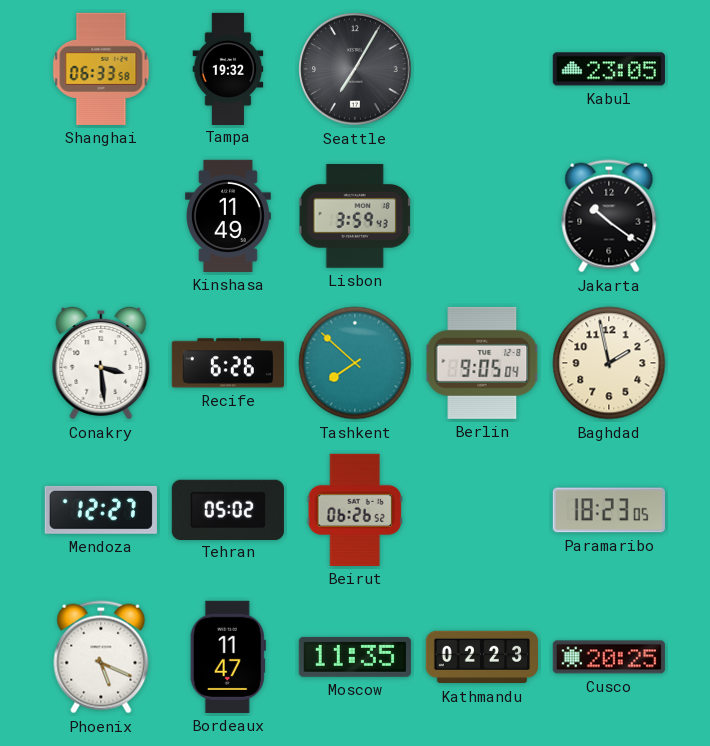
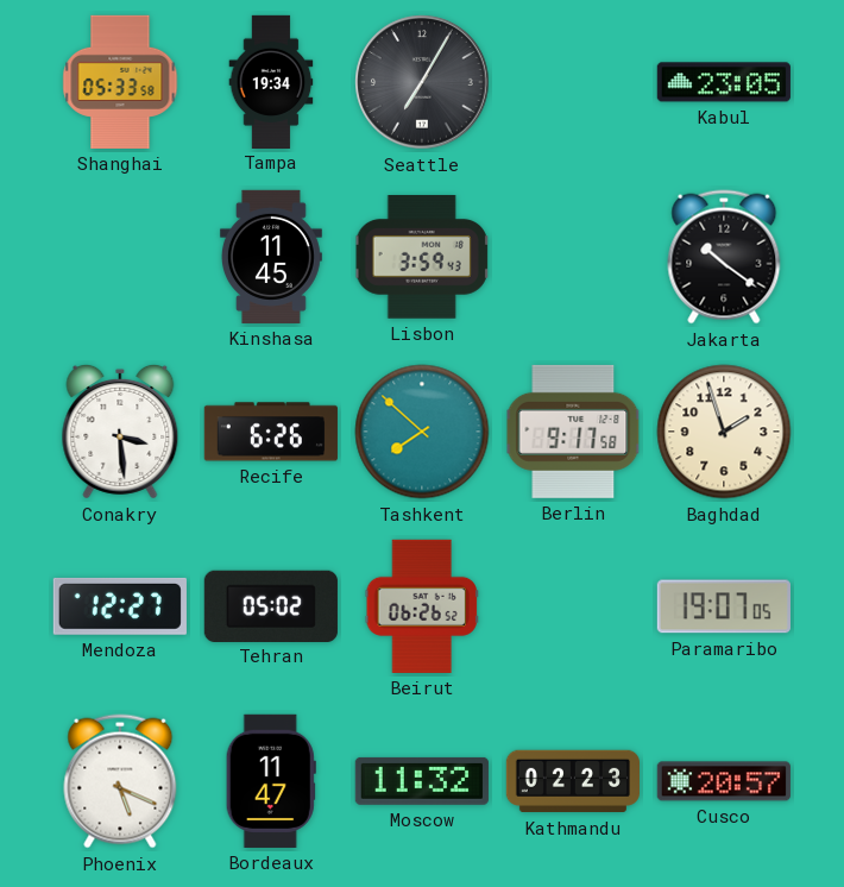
Shanghai: 06:33 -> 05:33
Tampa: 19:32 -> 19:34
Kinshasa: 11:49 -> 11:45
Berlin: 9:05 -> 9:17
Baghdad: 1:58 -> 1:57
Paramaribo: 18:23 -> 19:07
Moscow: 11:35 -> 11:32
Cusco: 20:25 -> 20:57
